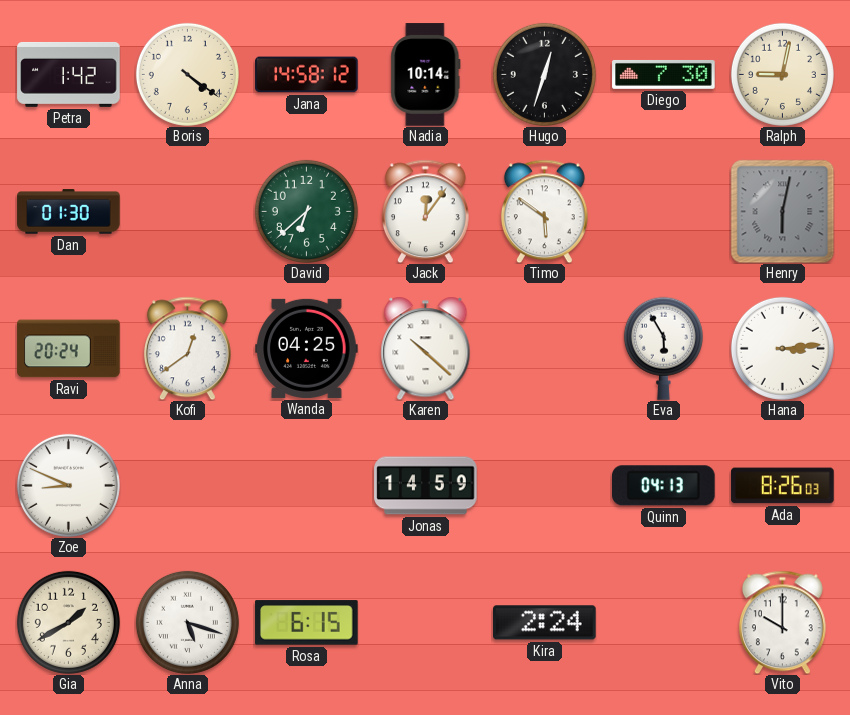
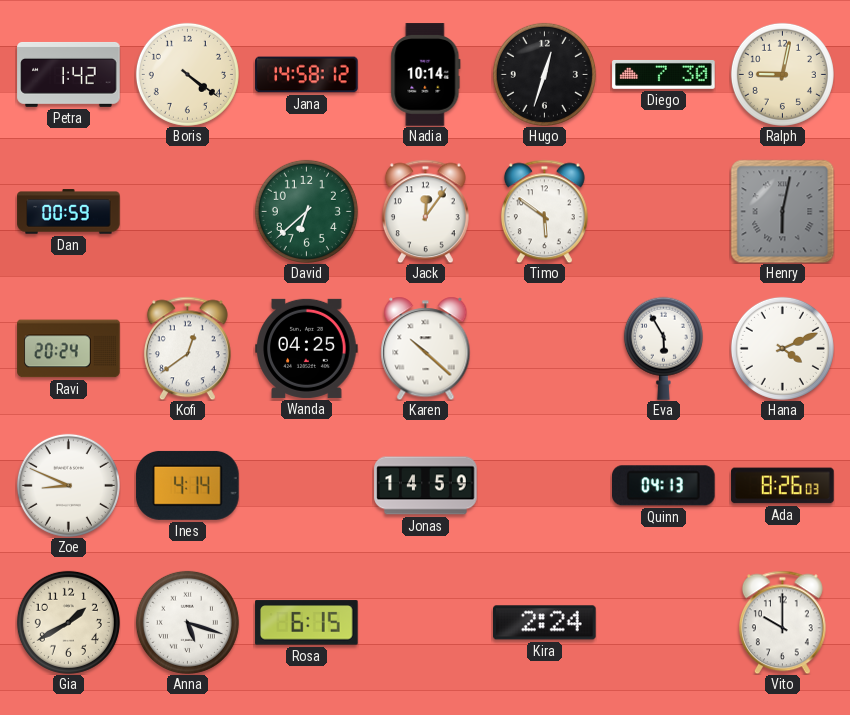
Dan: 01:30 -> 00:59
Hana: 3:14 -> 4:11
Ines: none -> 4:14
